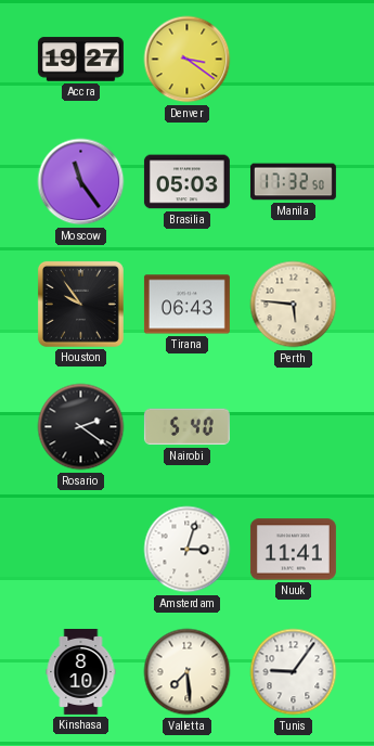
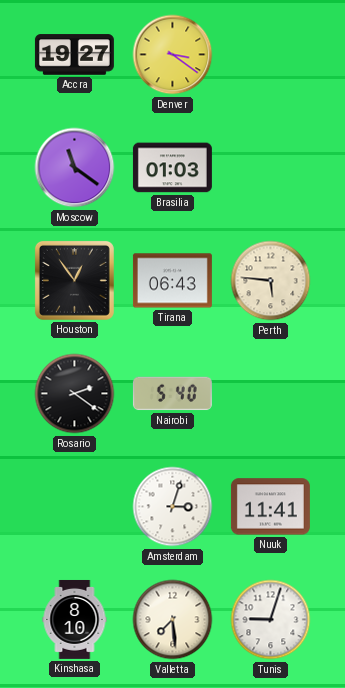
Moscow: 11:24 -> 11:21
Brasilia: 05:03 -> 01:03
Manila: 17:32 -> none
Houston: 9:54 -> 12:54
Tunis: 9:06 -> 9:03
